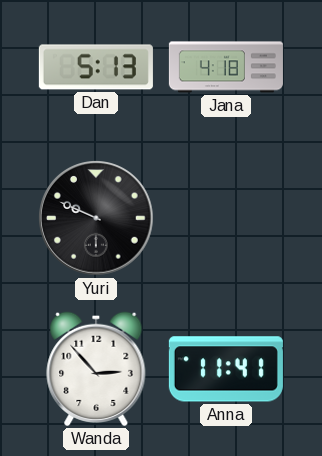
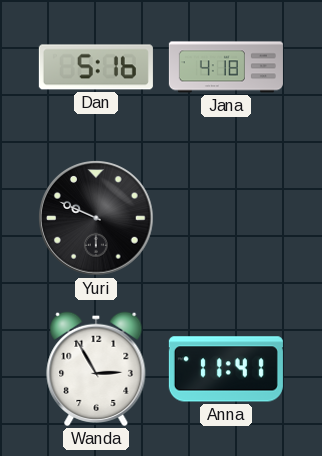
Dan: 5:13 -> 5:16
Wanda: 2:53 -> 2:55
